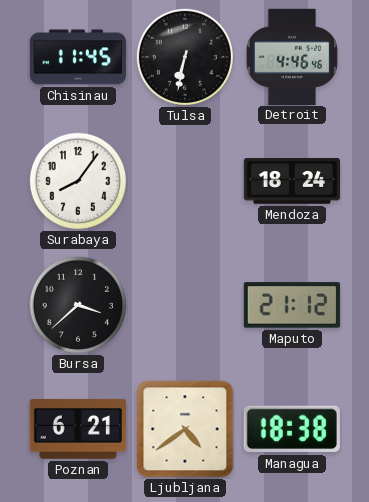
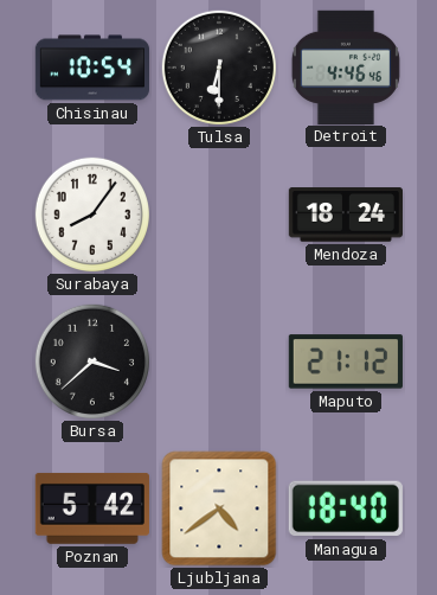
Chisinau: 11:45 -> 10:54
Tulsa: 6:32 -> 6:30
Poznan: 6:21 -> 5:42
Managua: 18:38 -> 18:40
